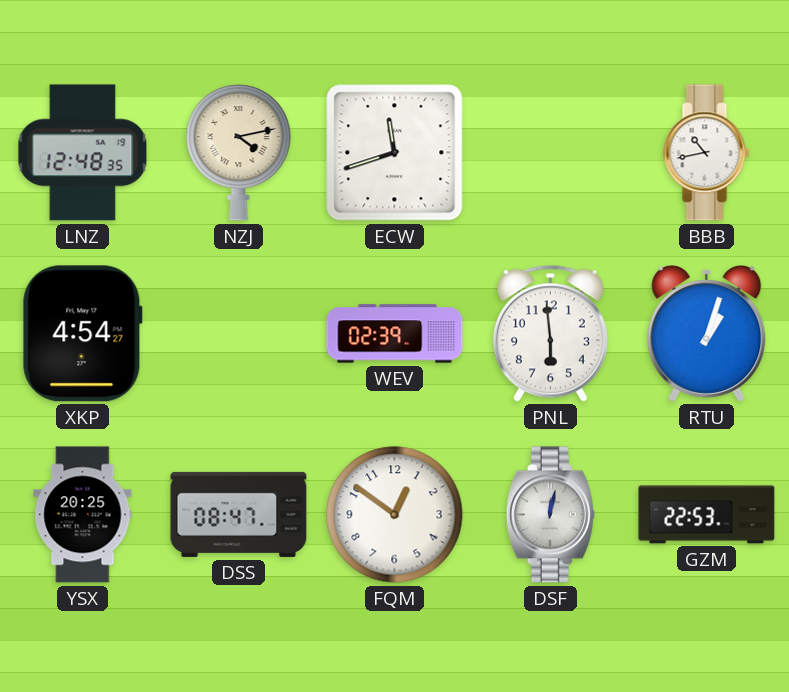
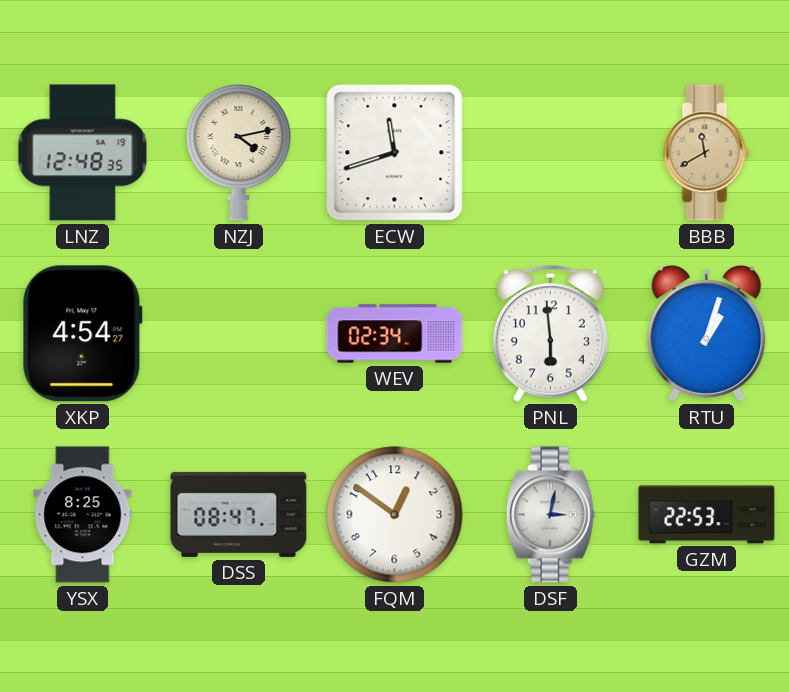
BBB: 10:43 -> 11:40
BBB dial: white -> champagne
WEV: 02:39 -> 02:34
YSX: 20:25 -> 8:25
DSF: 12:02 -> 3:02
